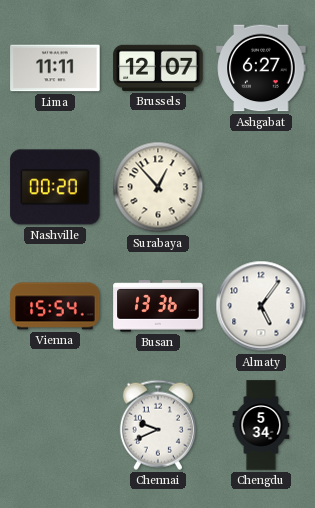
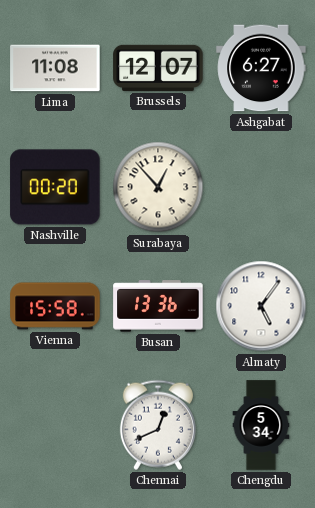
Lima: 11:11 -> 11:08
Vienna: 15:54 -> 15:58
Chennai: 9:41 -> 12:41
